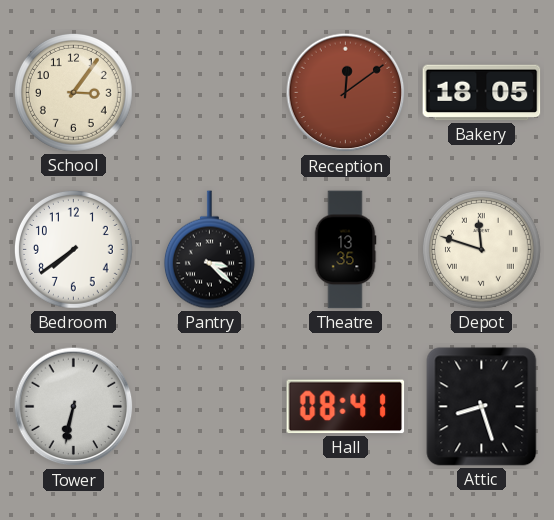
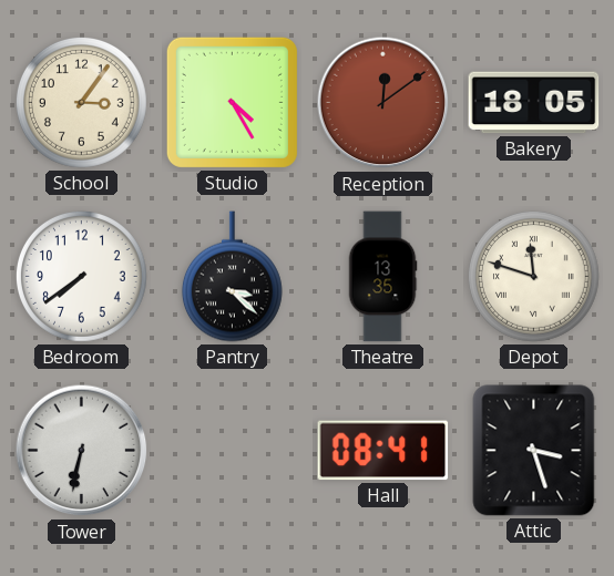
Studio: none -> 4:25
Attic: 8:27 -> 3:27
